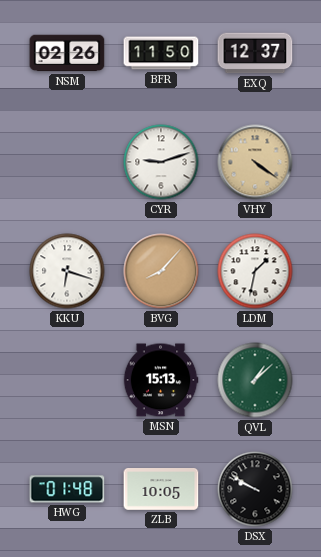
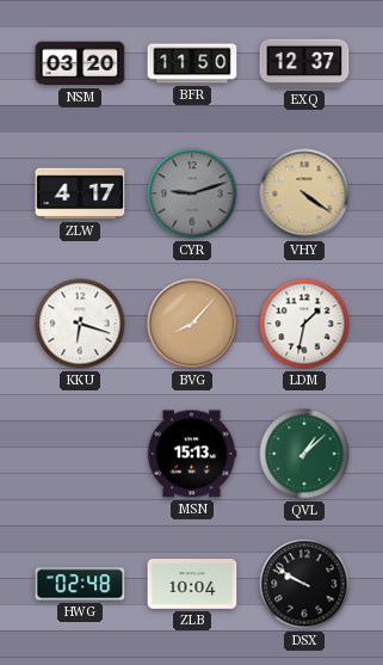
NSM: 02:26 -> 03:20
ZLW: none -> 4:17
CYR dial: white -> grey
HWG: 01:48 -> 02:48
ZLB: 10:05 -> 10:04
